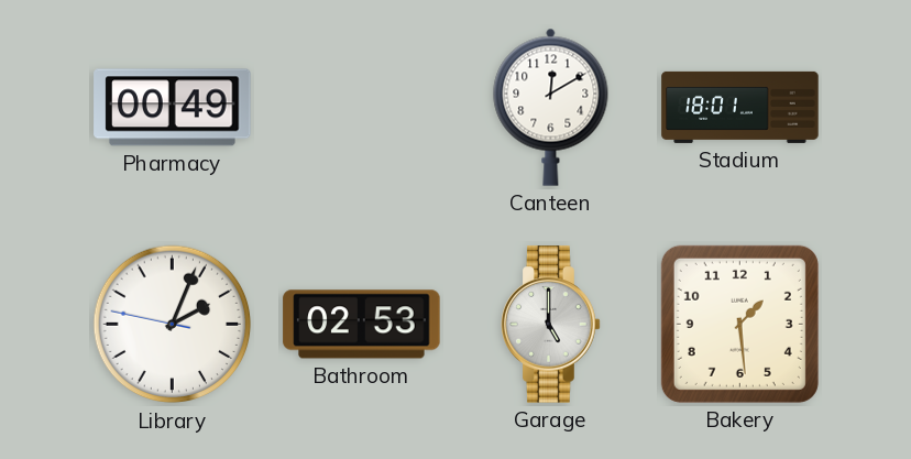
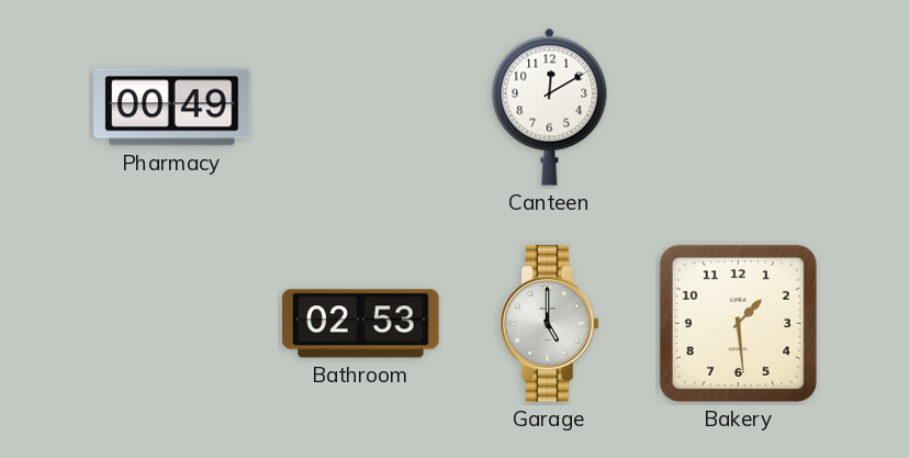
Stadium: 18:01 -> none
Library: 2:03 -> none
